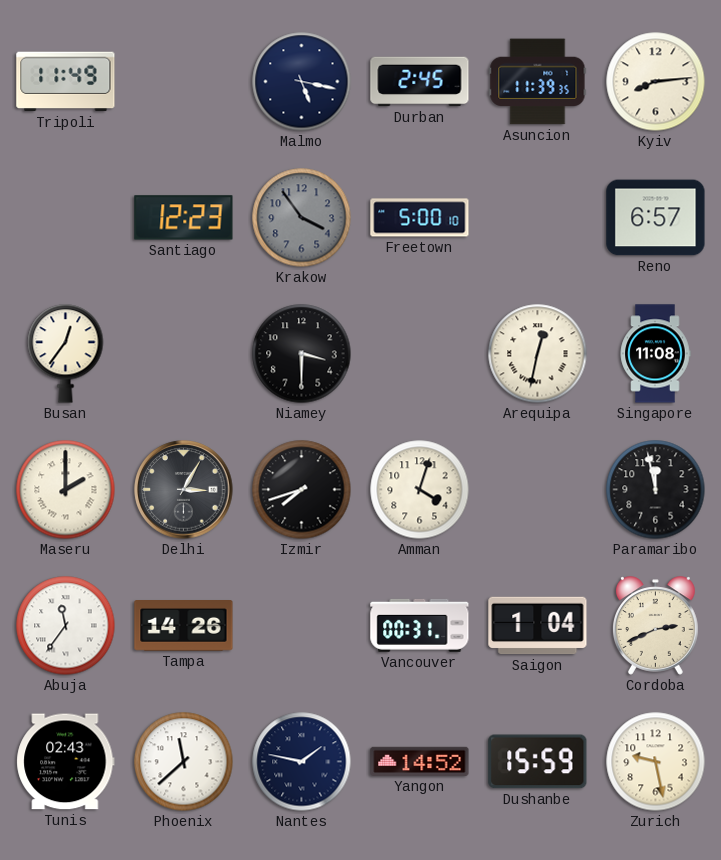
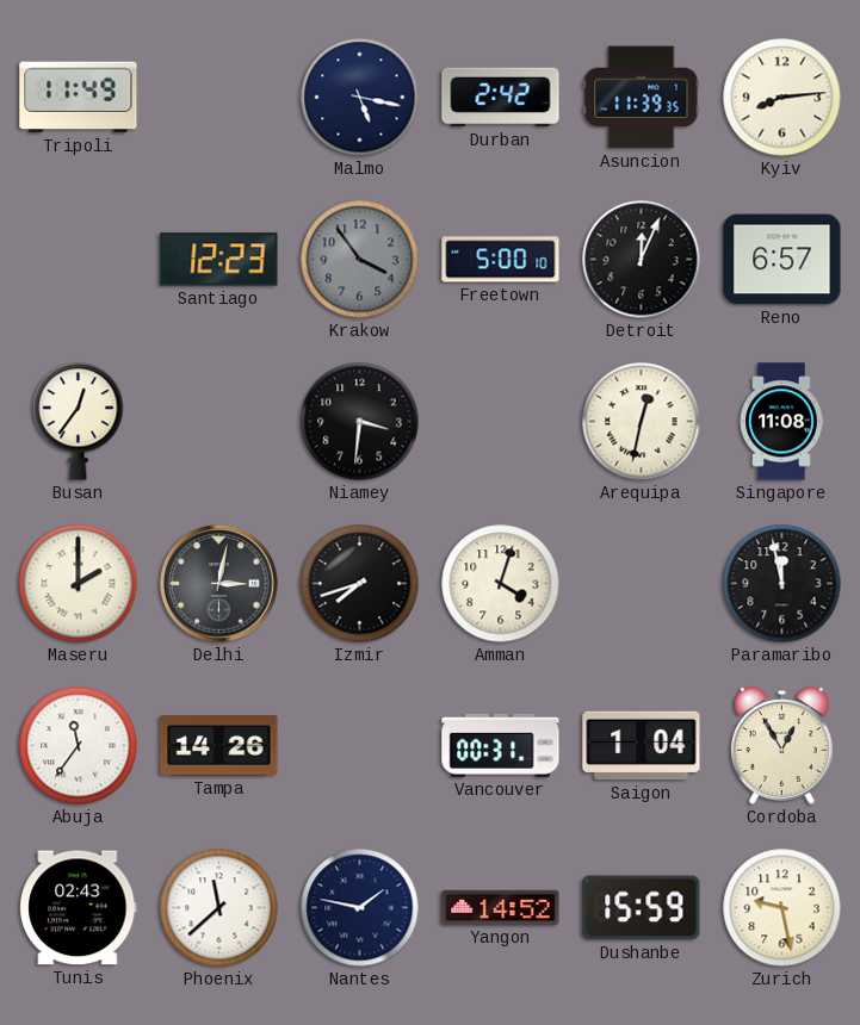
Durban: 2:45 -> 2:42
Detroit: none -> 12:04
Niamey: 3:30 -> 3:31
Delhi: 3:05 -> 3:02
Cordoba: 2:41 -> 12:55
